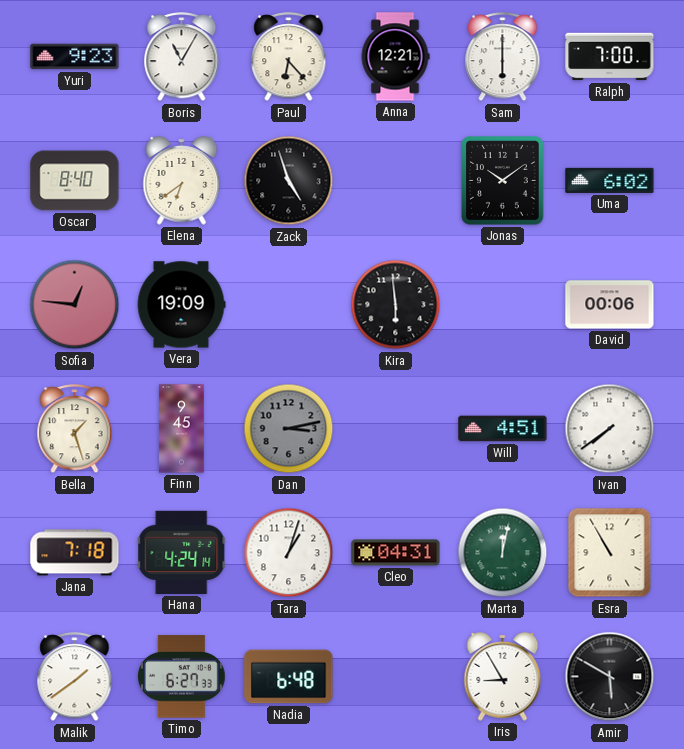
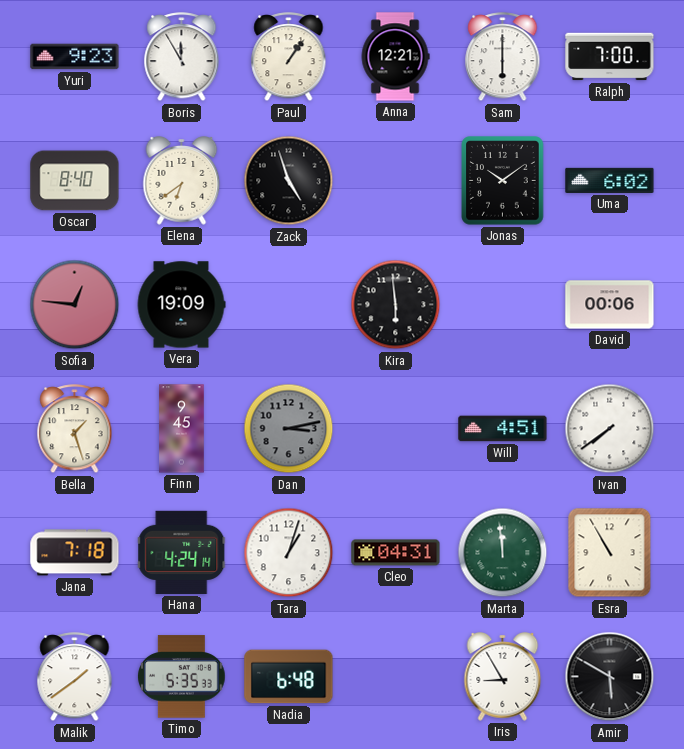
Boris: 11:05 -> 11:55
Paul: 6:23 -> 1:06
Marta: 12:02 -> 11:59
Timo: 6:27 -> 5:35
